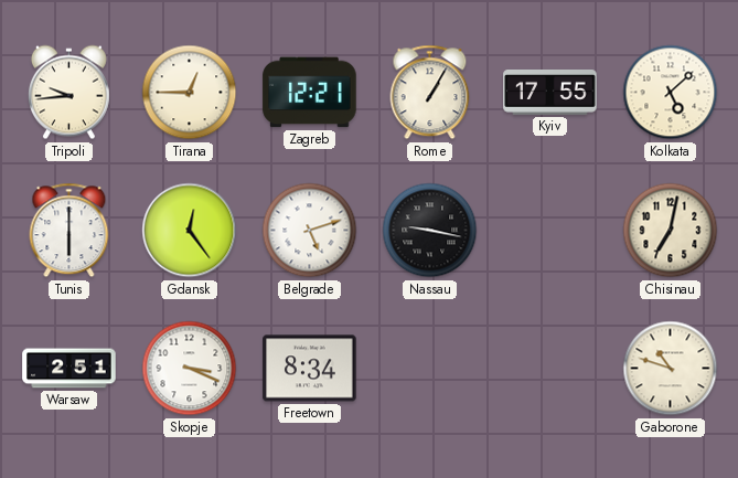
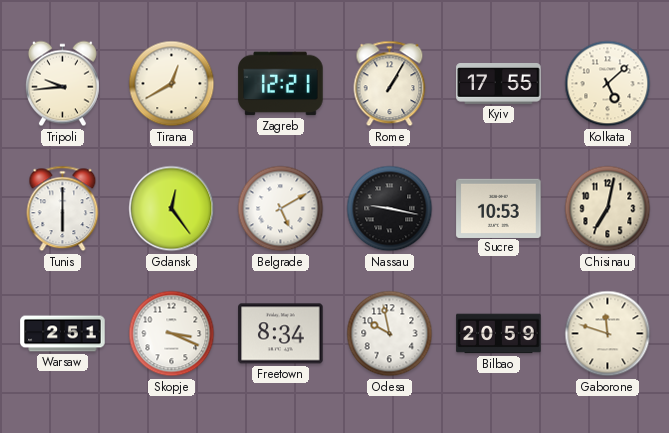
Tirana: 12:45 -> 12:40
Belgrade: 5:12 -> 5:10
Sucre: none -> 10:53
Odesa: none -> 9:58
Bilbao: none -> 20:59
Gaborone: 10:48 -> 11:48
